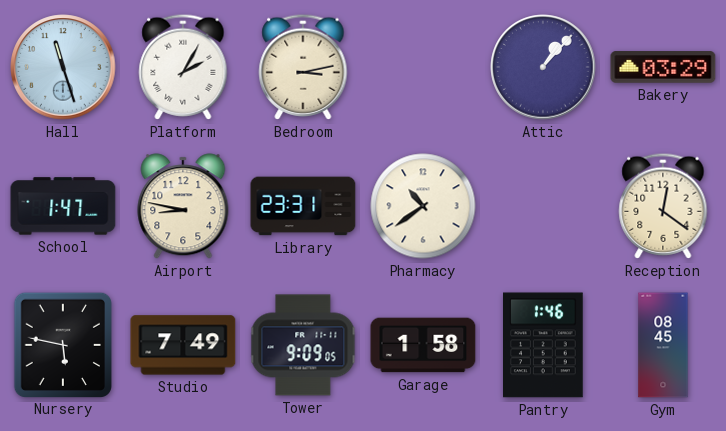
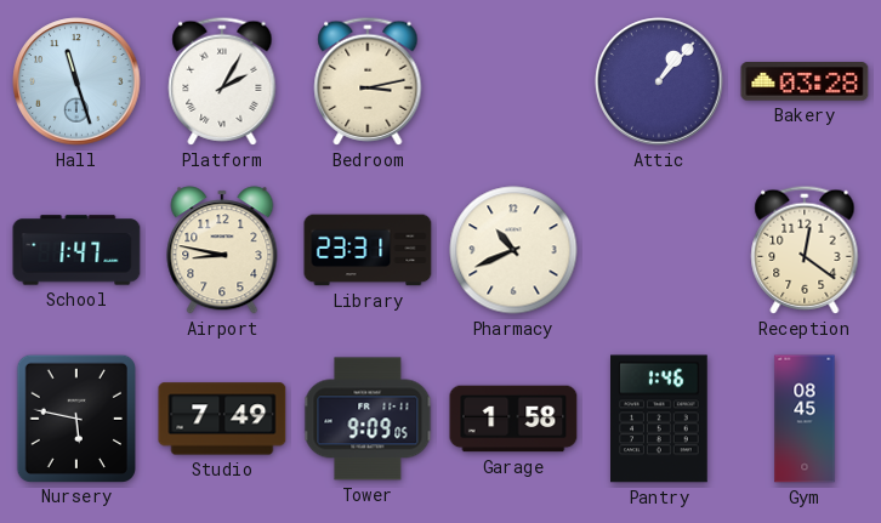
Bakery: 03:29 -> 03:28
Pharmacy: 10:39 -> 10:41
